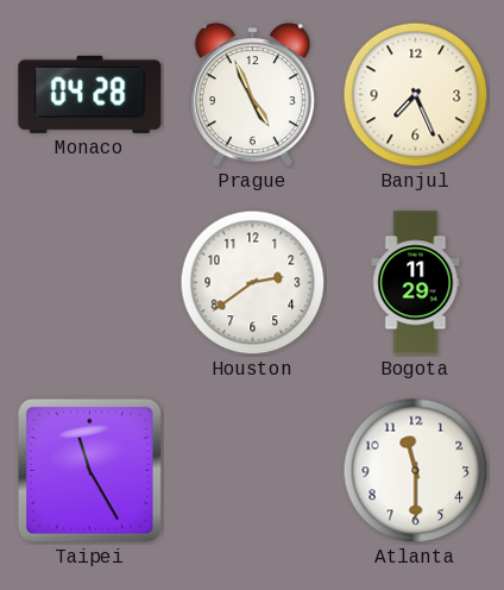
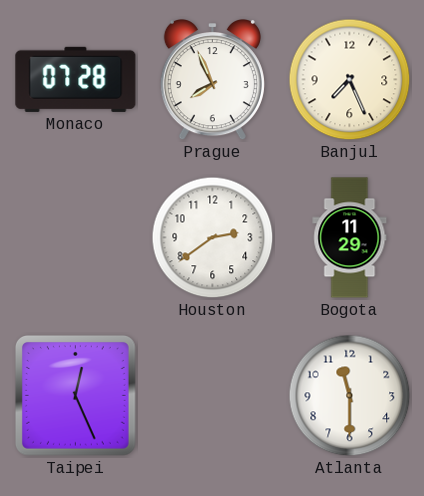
Monaco: 04:28 -> 07:28
Prague: 4:56 -> 7:56
Taipei: 11:25 -> 12:26
